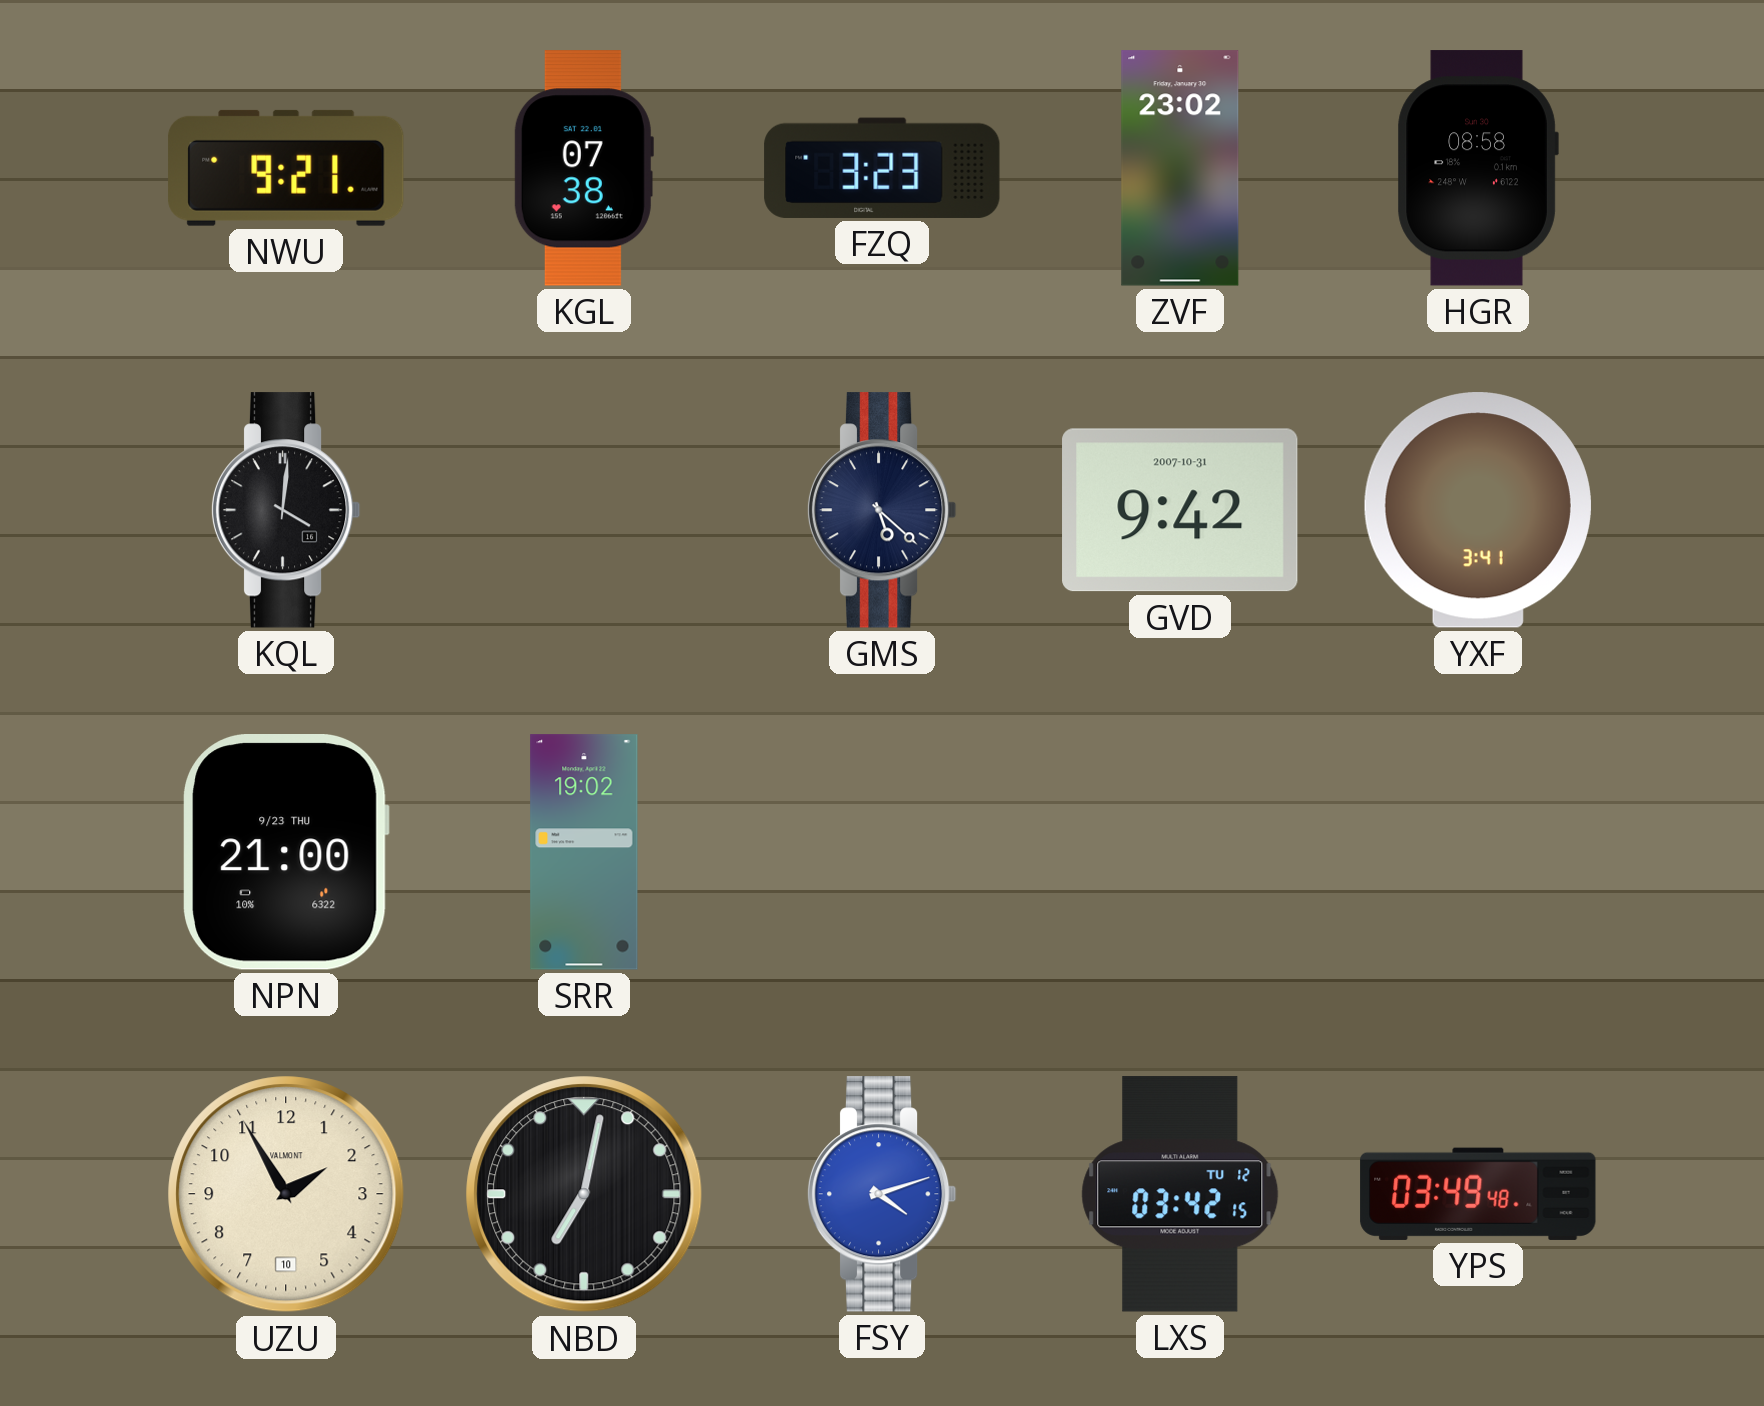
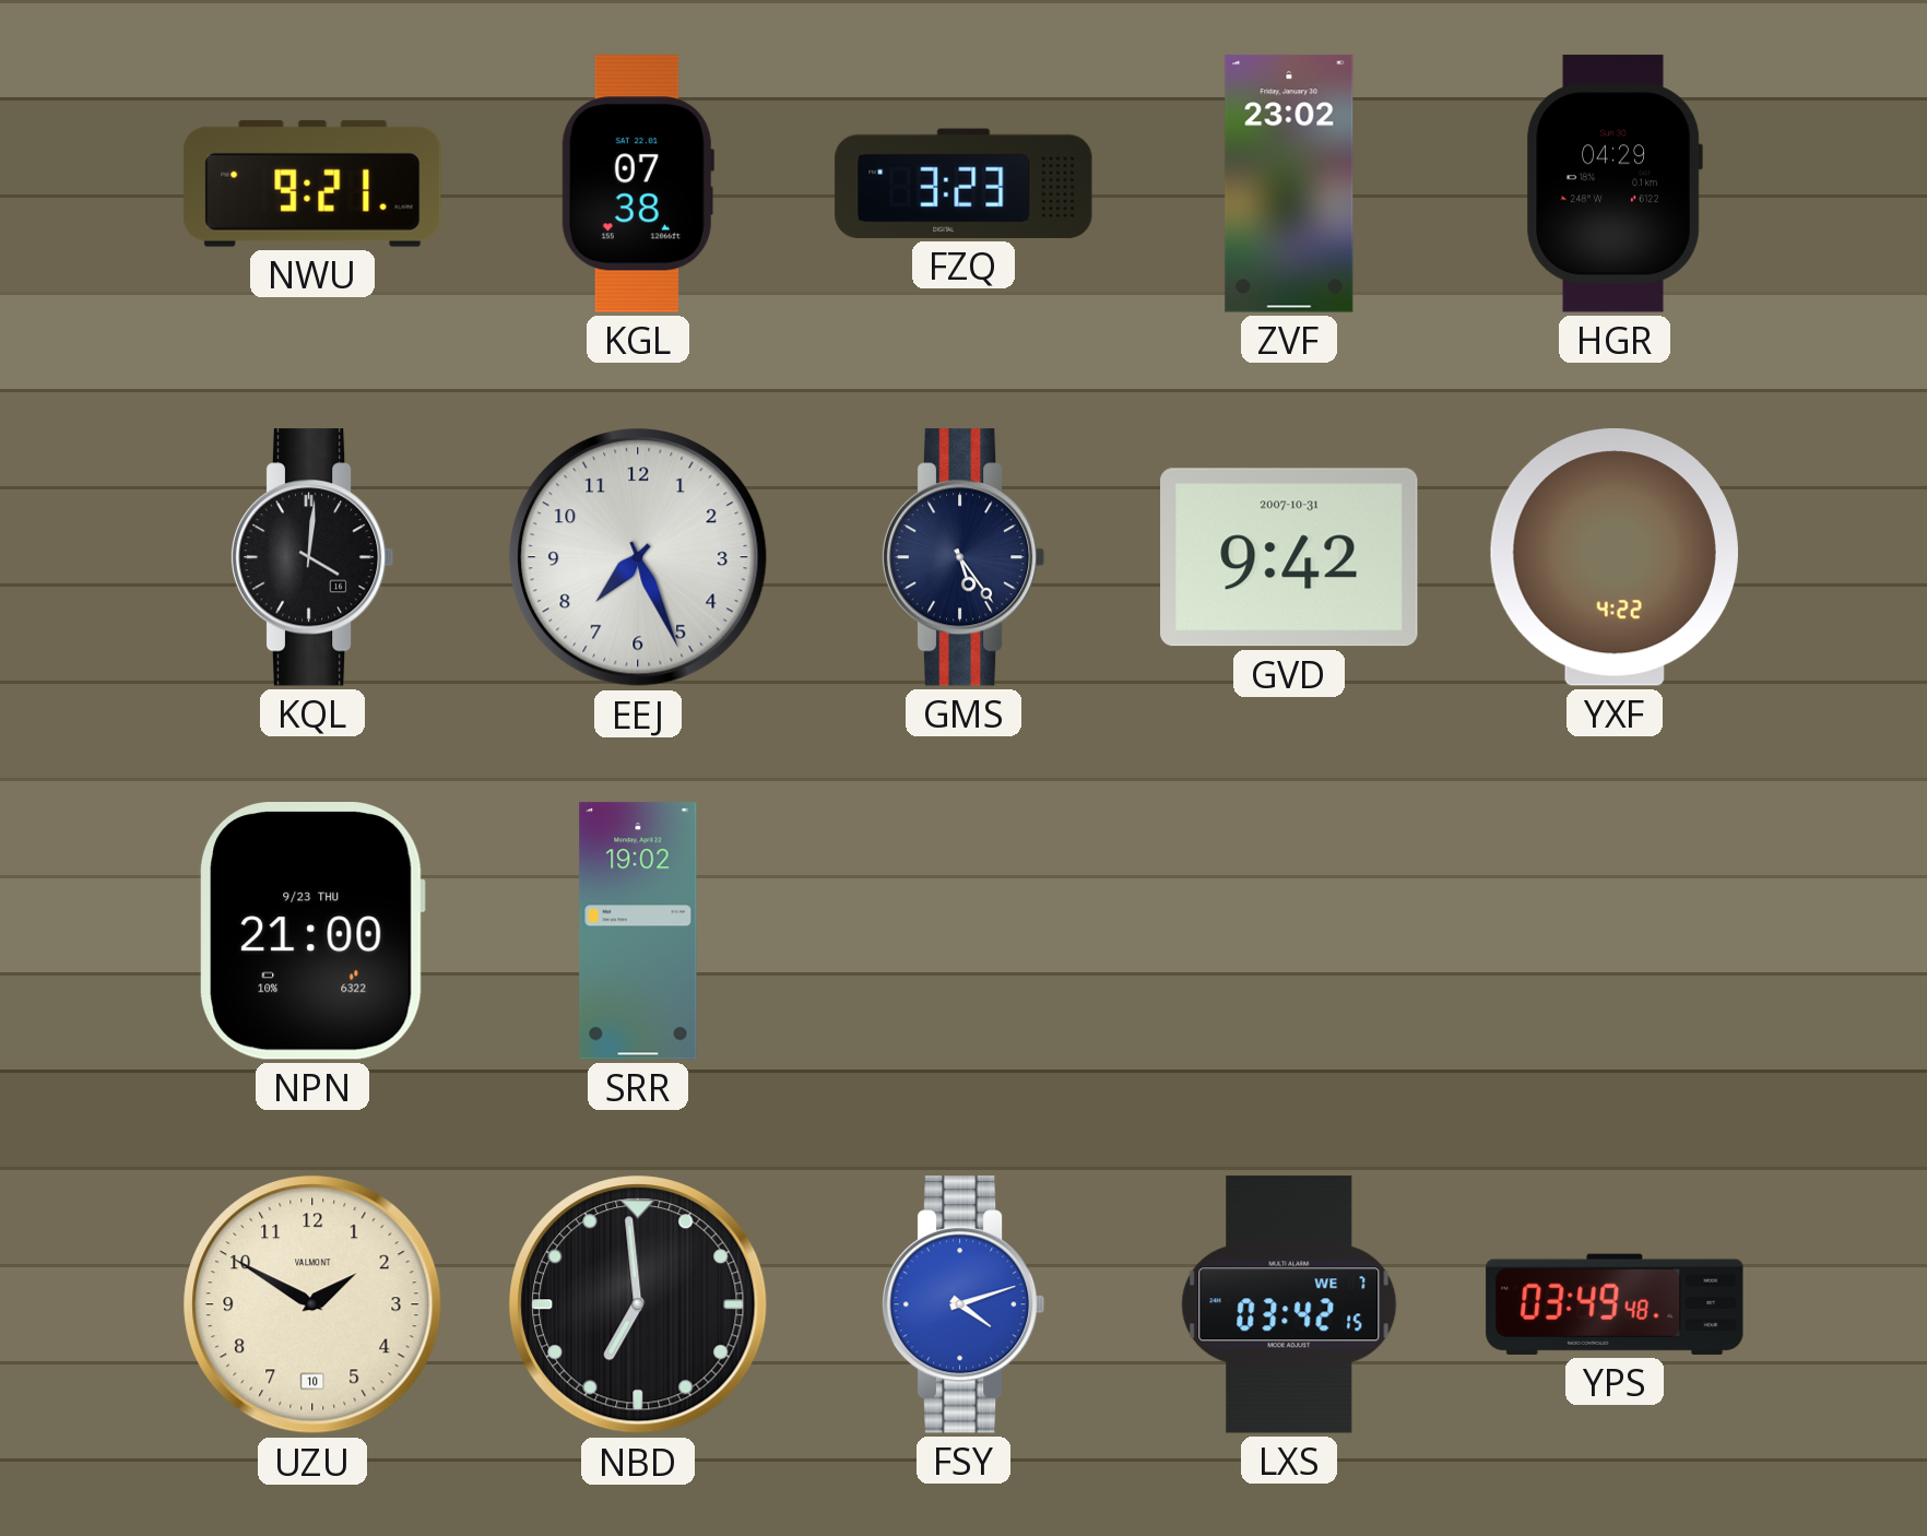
HGR: 08:58 -> 04:29
EEJ: none -> 7:26
GMS: 5:22 -> 5:24
YXF: 3:41 -> 4:22
UZU: 1:55 -> 1:50
NBD: 7:02 -> 6:59
LXS date: TU 12 -> WE 7
